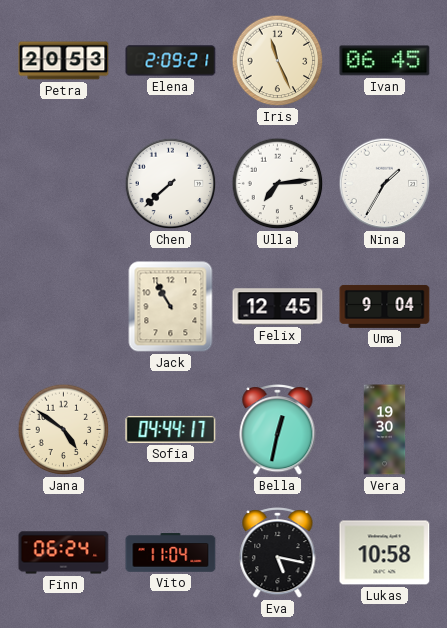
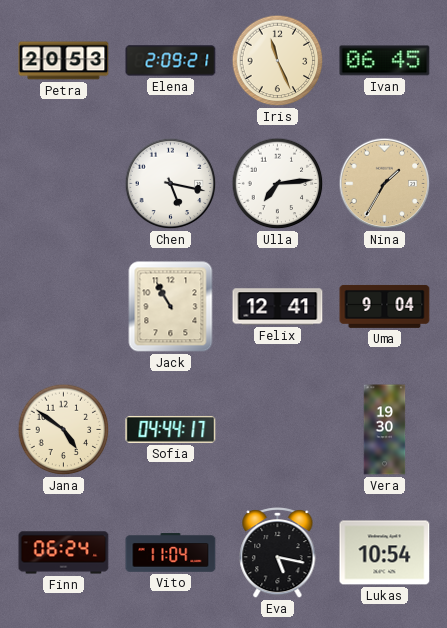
Chen: 7:38 -> 5:17
Nina dial: white -> champagne
Felix: 12:45 -> 12:41
Bella: 12:32 -> none
Lukas: 10:58 -> 10:54
